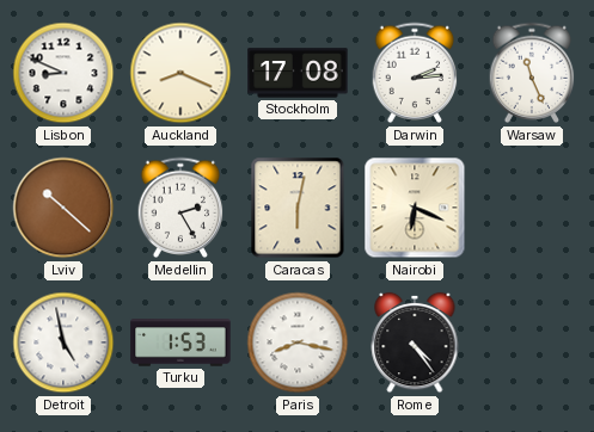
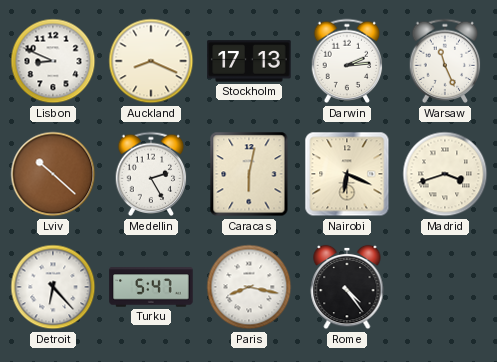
Stockholm: 17:08 -> 17:13
Madrid: none -> 3:42
Detroit: 4:58 -> 6:23
Turku: 1:53 -> 5:47
